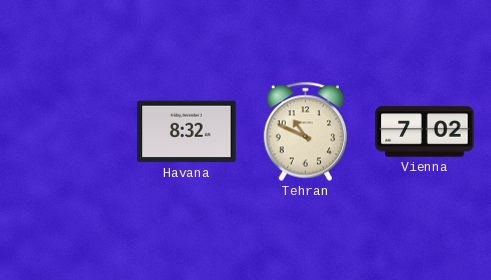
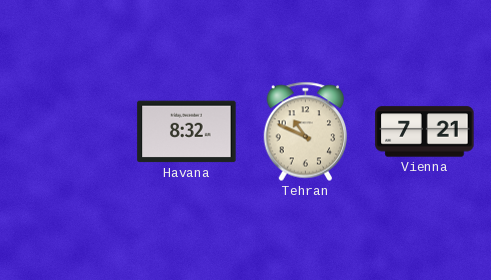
Vienna: 7:02 -> 7:21
